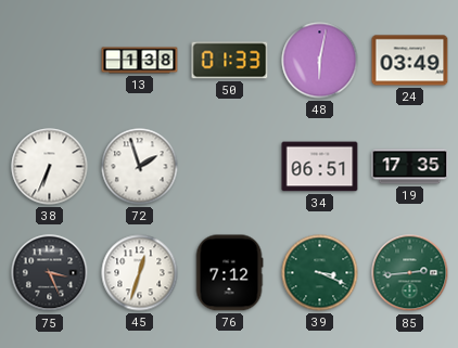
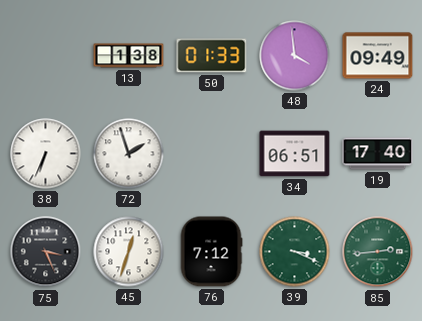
48: 6:02 -> 3:59
24: 03:49 -> 09:49
19: 17:35 -> 17:40
